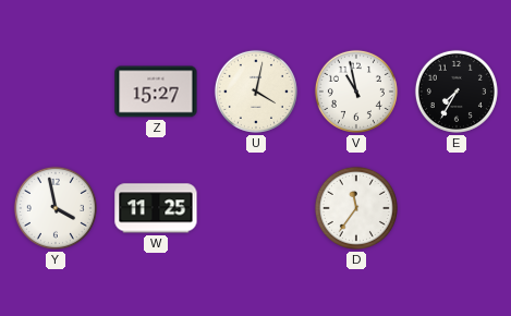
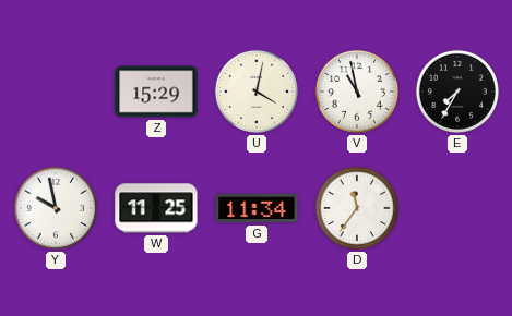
Z: 15:27 -> 15:29
Y: 3:58 -> 9:58
G: none -> 11:34
